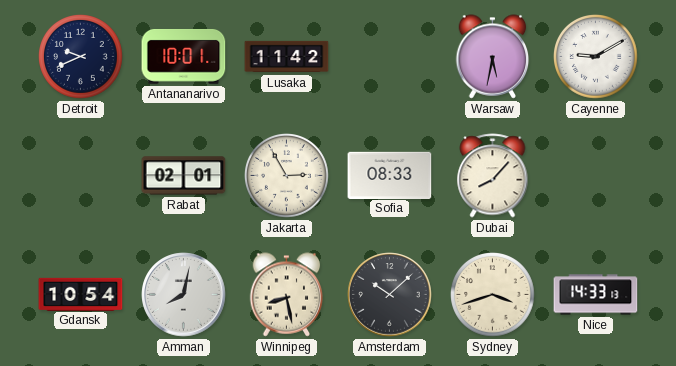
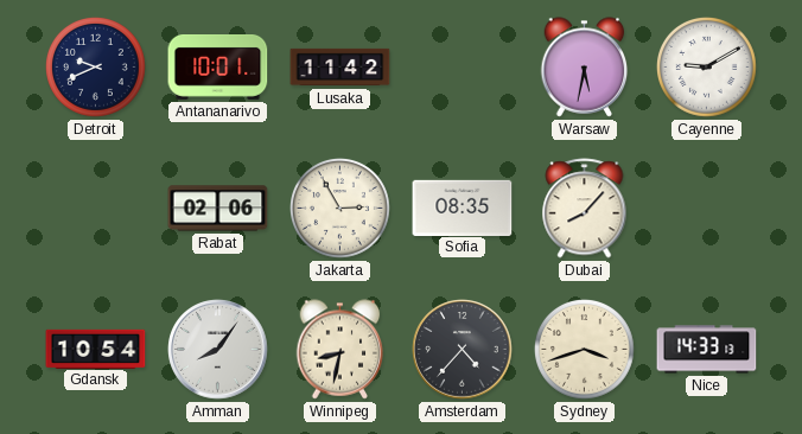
Rabat: 02:01 -> 02:06
Sofia: 08:33 -> 08:35
Amman: 8:02 -> 8:06
Winnipeg: 8:28 -> 8:32
Amsterdam: 10:08 -> 4:37
